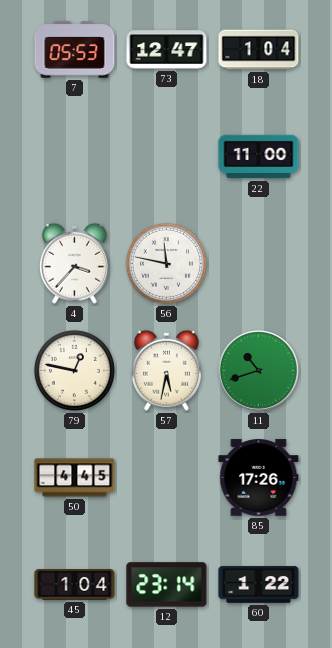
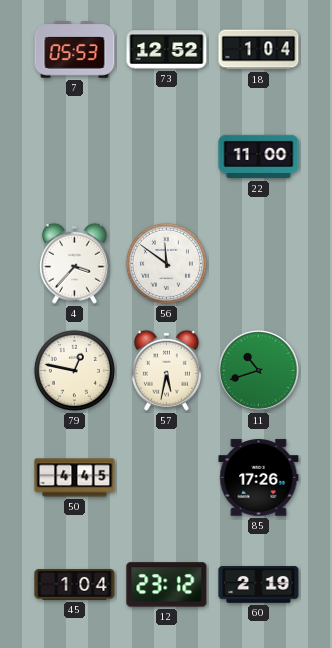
73: 12:47 -> 12:52
56: 11:47 -> 11:51
12: 23:14 -> 23:12
60: 1:22 -> 2:19
